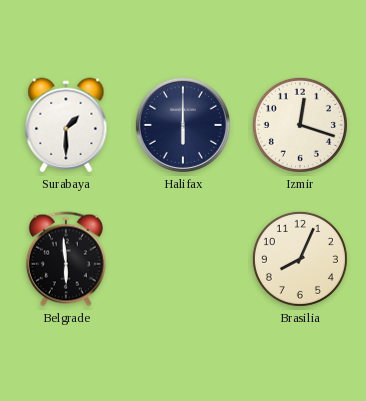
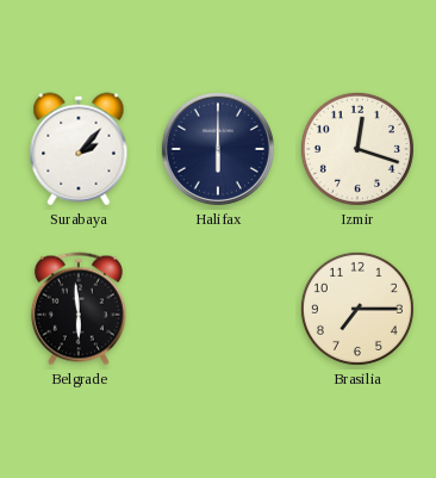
Surabaya: 1:30 -> 2:07
Brasilia: 8:04 -> 7:15
